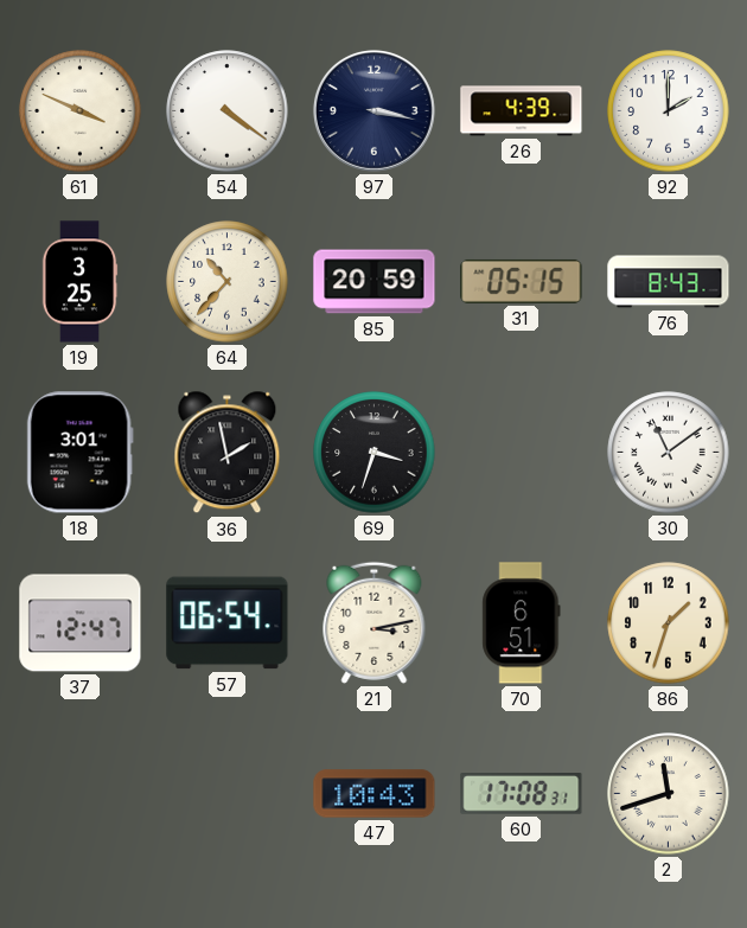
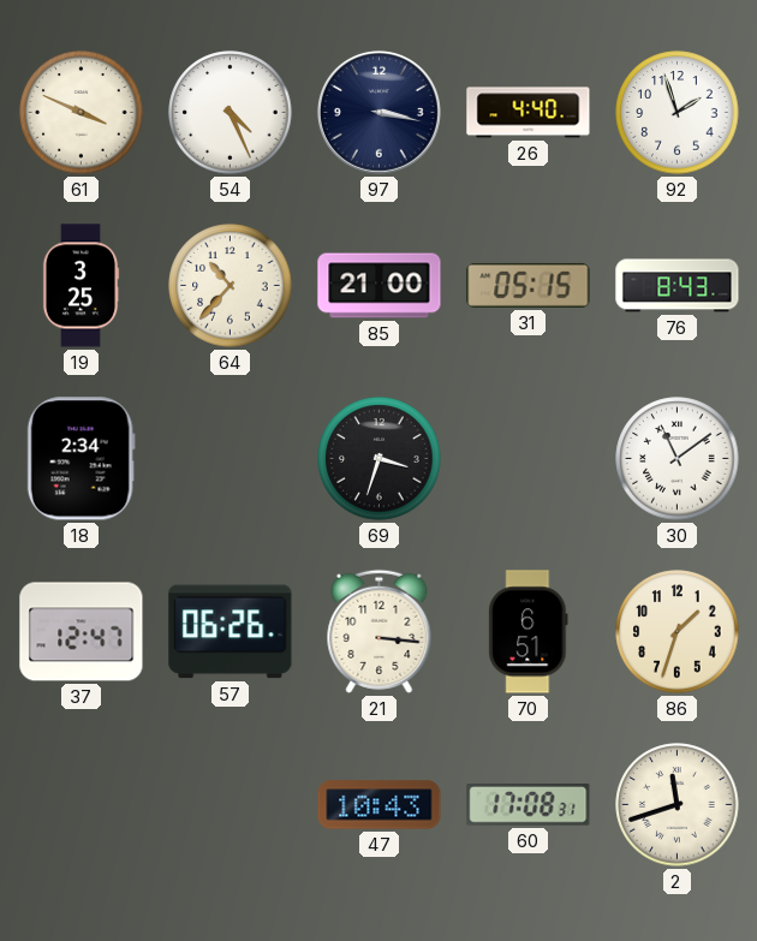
54: 4:21 -> 4:26
26: 4:39 -> 4:40
92: 2:00 -> 1:57
85: 20:59 -> 21:00
18: 3:01 -> 2:34
36: 1:58 -> none
57: 06:54 -> 06:26
21: 3:13 -> 3:16
